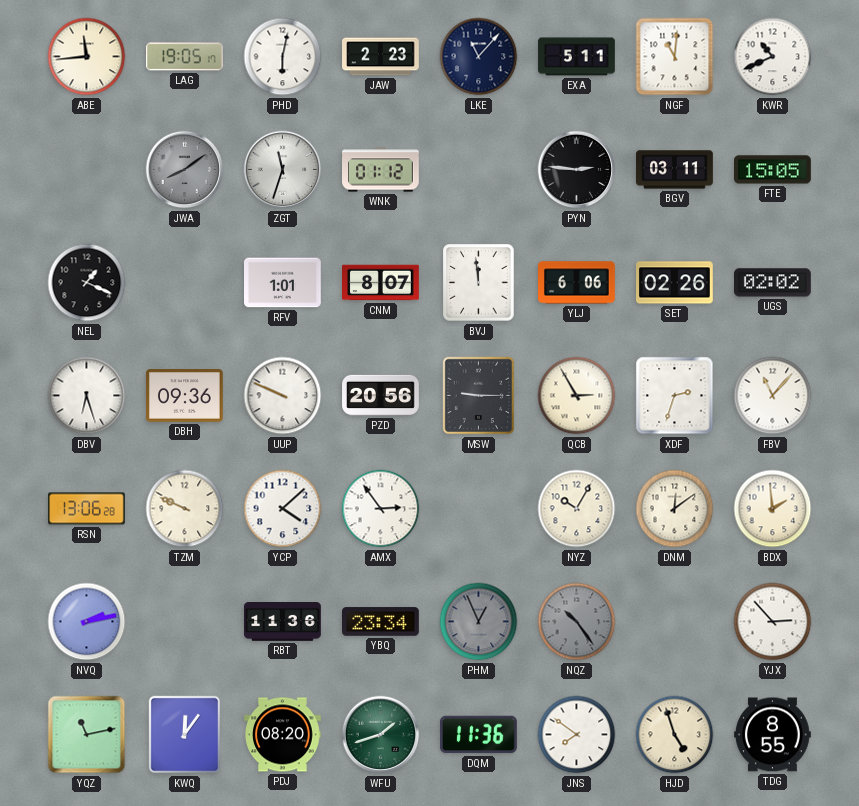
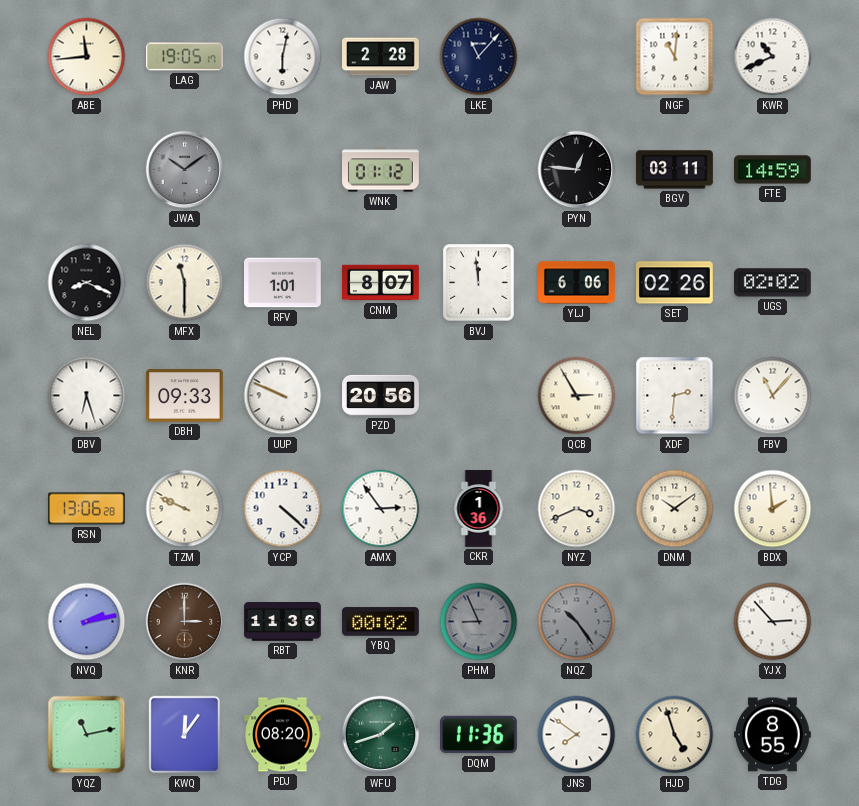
JAW: 2:23 -> 2:28
EXA: 5:11 -> none
JWA: 8:09 -> 10:09
ZGT: 11:33 -> none
PYN: 2:46 -> 12:46
FTE: 15:05 -> 14:59
NEL: 1:19 -> 8:19
MFX: none -> 11:30
DBH: 09:36 -> 09:33
MSW: 9:15 -> none
XDF: 2:33 -> 2:31
YCP: 4:08 -> 4:22
CKR: none -> 1:36
NYZ: 10:05 -> 3:41
DNM: 12:09 -> 10:09
KNR: none -> 3:00
YBQ: 23:34 -> 00:02
PHM: 12:56 -> 8:56
